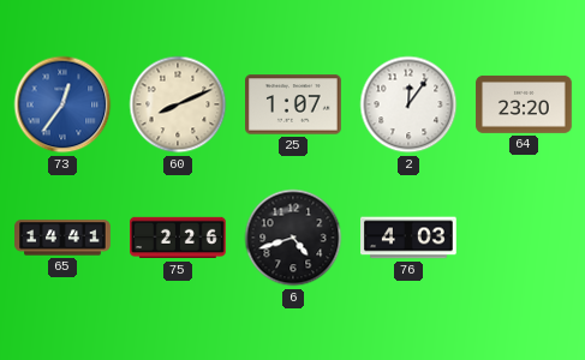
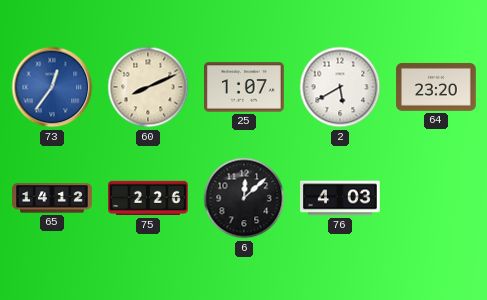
2: 12:06 -> 5:40
65: 14:41 -> 14:12
6: 4:42 -> 12:08
